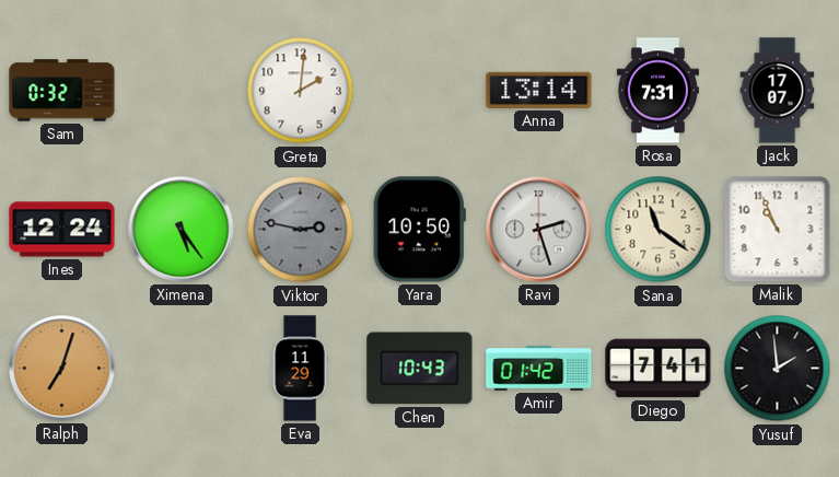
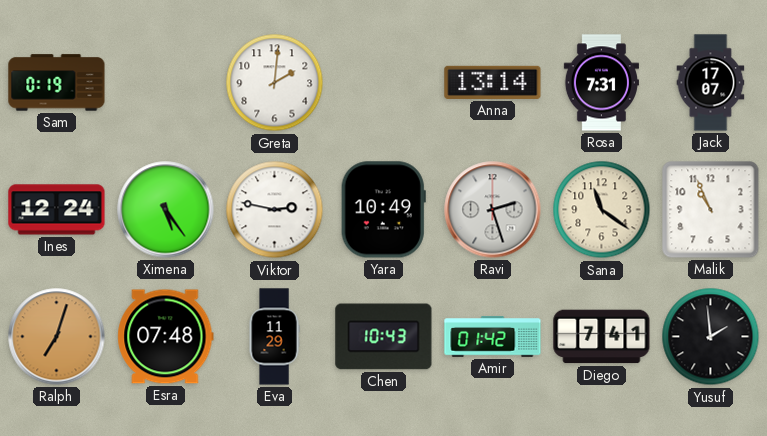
Sam: 0:32 -> 0:19
Viktor dial: grey -> white
Yara: 10:50 -> 10:49
Esra: none -> 07:48
